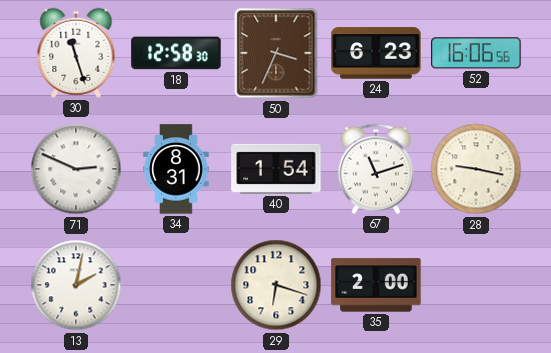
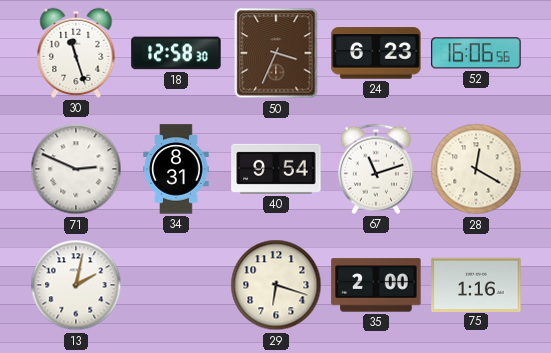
40: 1:54 -> 9:54
28: 9:17 -> 12:20
75: none -> 1:16
